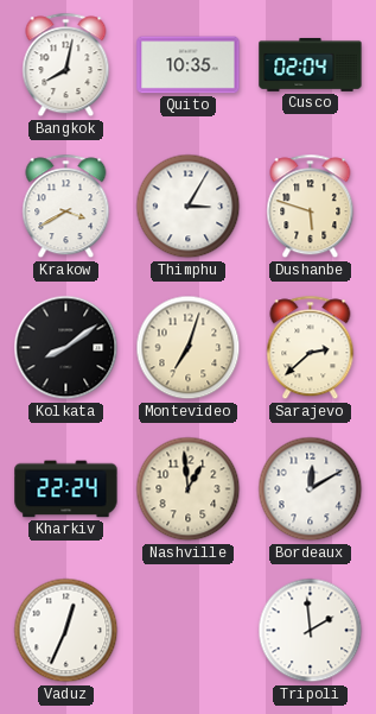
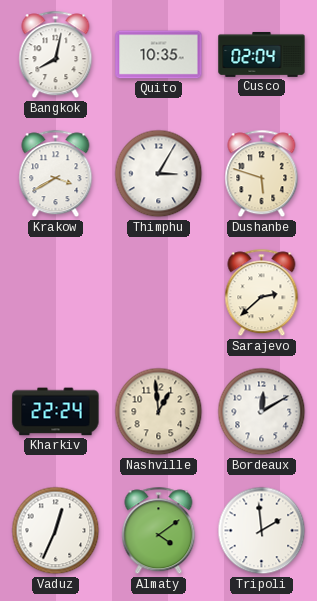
Kolkata: 8:09 -> none
Montevideo: 7:03 -> none
Almaty: none -> 4:09
